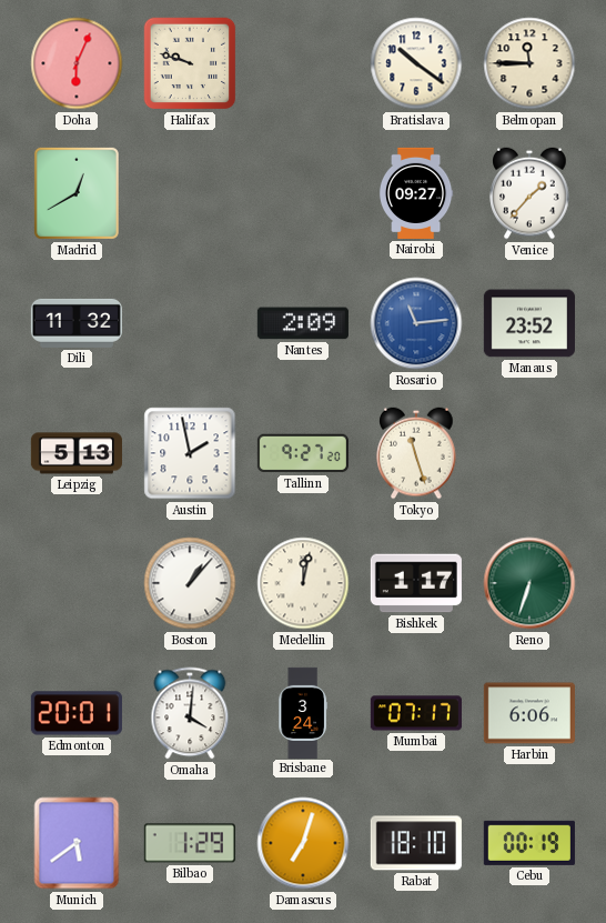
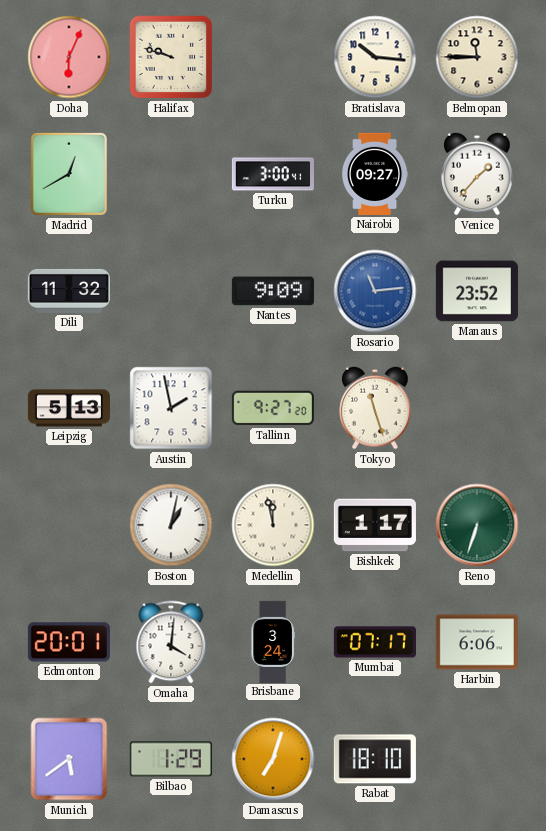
Bratislava: 10:21 -> 10:16
Turku: none -> 3:00
Nantes: 2:09 -> 9:09
Boston: 1:07 -> 1:02
Medellin: 12:02 -> 11:58
Cebu: 00:19 -> none
